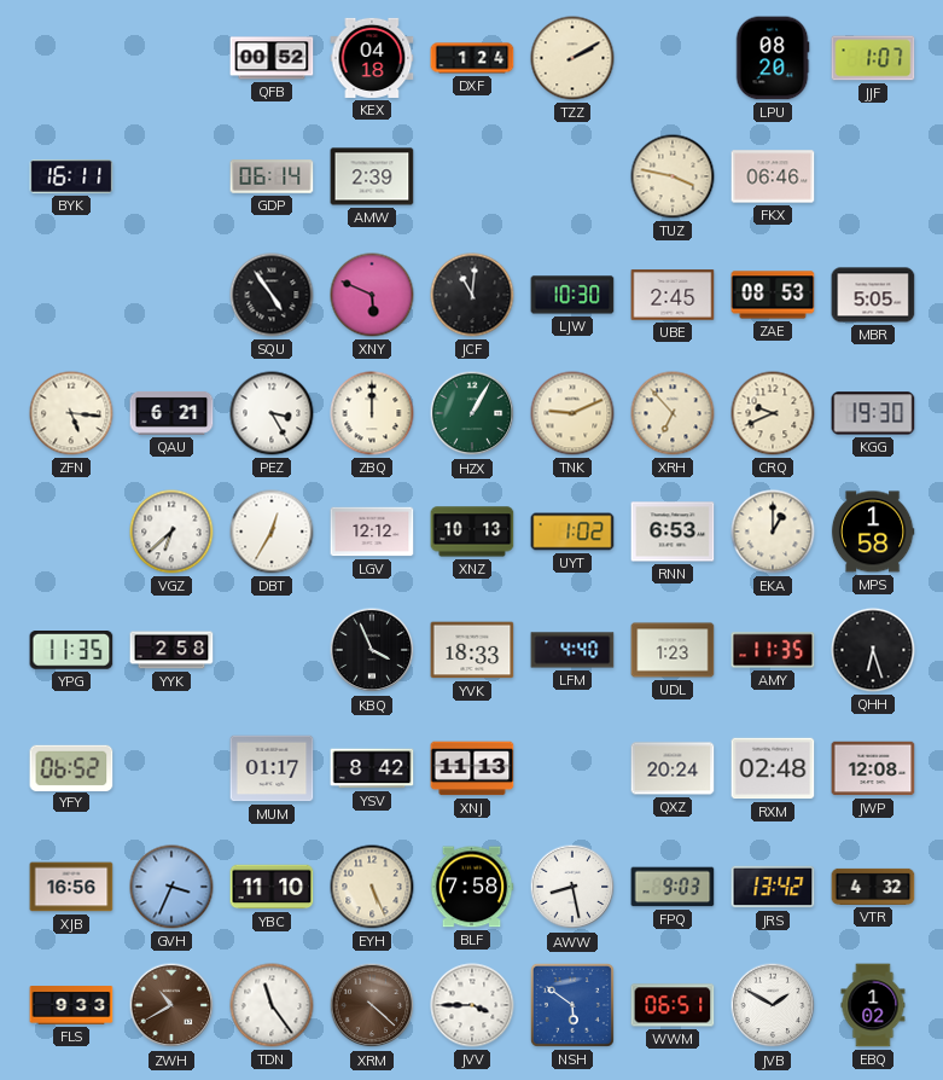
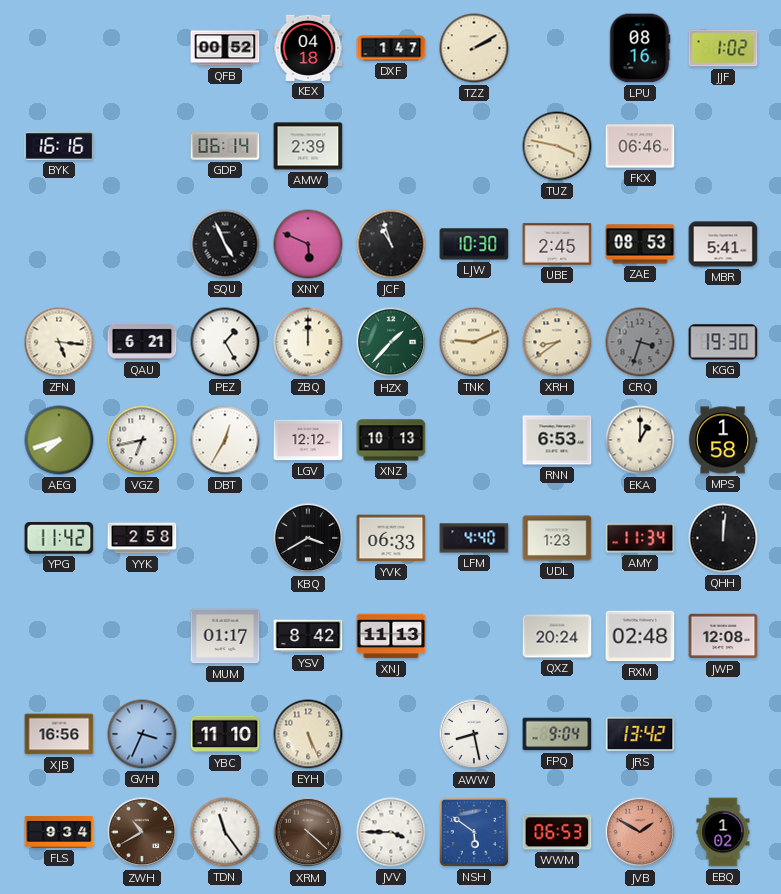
DXF: 1:24 -> 1:47
LPU: 08:20 -> 08:16
JJF: 1:07 -> 1:02
BYK: 16:11 -> 16:16
SQU: 4:54 -> 4:56
JCF: 11:01 -> 10:57
MBR: 5:05 -> 5:41
PEZ: 3:25 -> 1:25
HZX: 1:05 -> 1:37
XRH: 6:53 -> 8:39
CRQ: 9:41 -> 3:33
CRQ dial: cream -> grey
AEG: none -> 7:42
VGZ: 6:38 -> 6:43
UYT: 1:02 -> none
YPG: 11:35 -> 11:42
KBQ: 3:56 -> 3:40
YVK: 18:33 -> 06:33
AMY: 11:35 -> 11:34
QHH: 6:27 -> 12:01
YFY: 06:52 -> none
BLF: 7:58 -> none
FPQ: 9:03 -> 9:04
VTR: 4:32 -> none
FLS: 9:33 -> 9:34
WWM: 06:51 -> 06:53
JVB dial: white -> salmon
